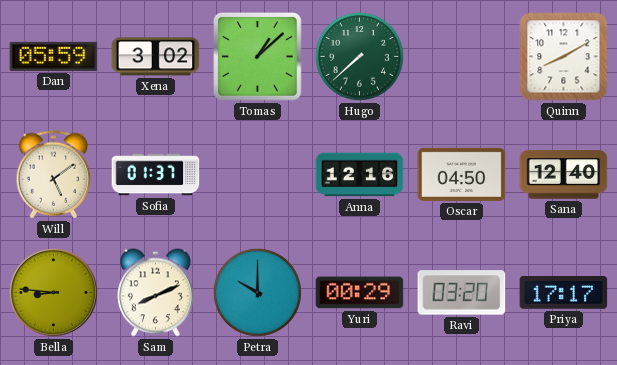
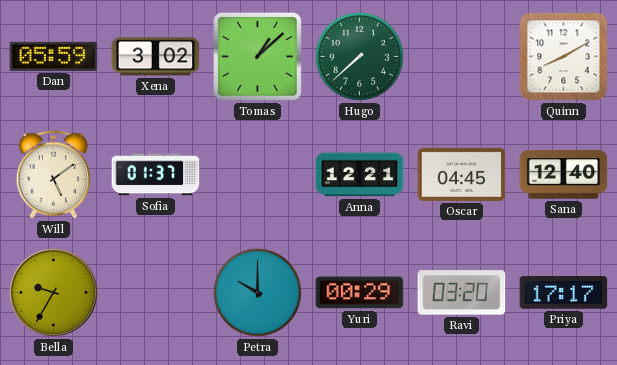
Anna: 12:16 -> 12:21
Oscar: 04:50 -> 04:45
Bella: 8:46 -> 9:35
Sam: 8:11 -> none
